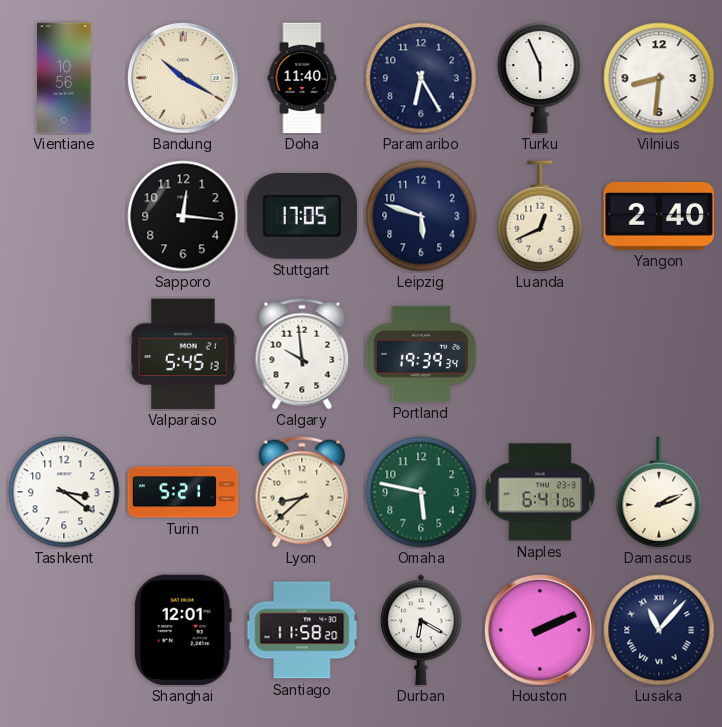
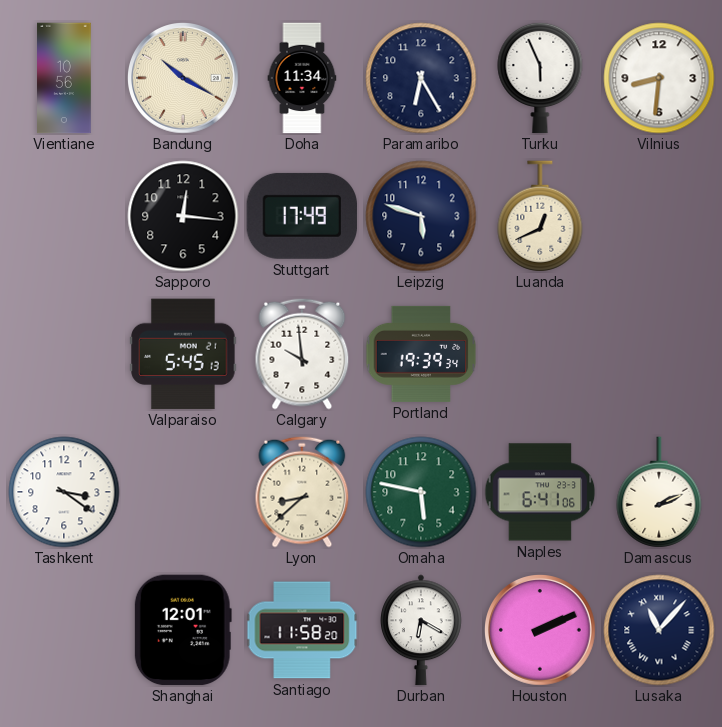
Doha: 11:40 -> 11:34
Stuttgart: 17:05 -> 17:49
Yangon: 2:40 -> none
Turin: 5:21 -> none
